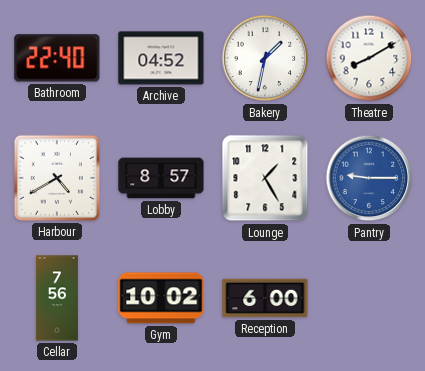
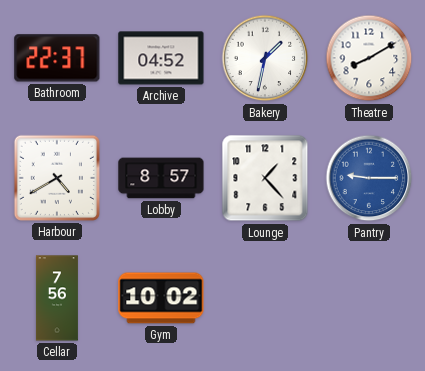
Bathroom: 22:40 -> 22:37
Lounge: 1:25 -> 1:23
Reception: 6:00 -> none
